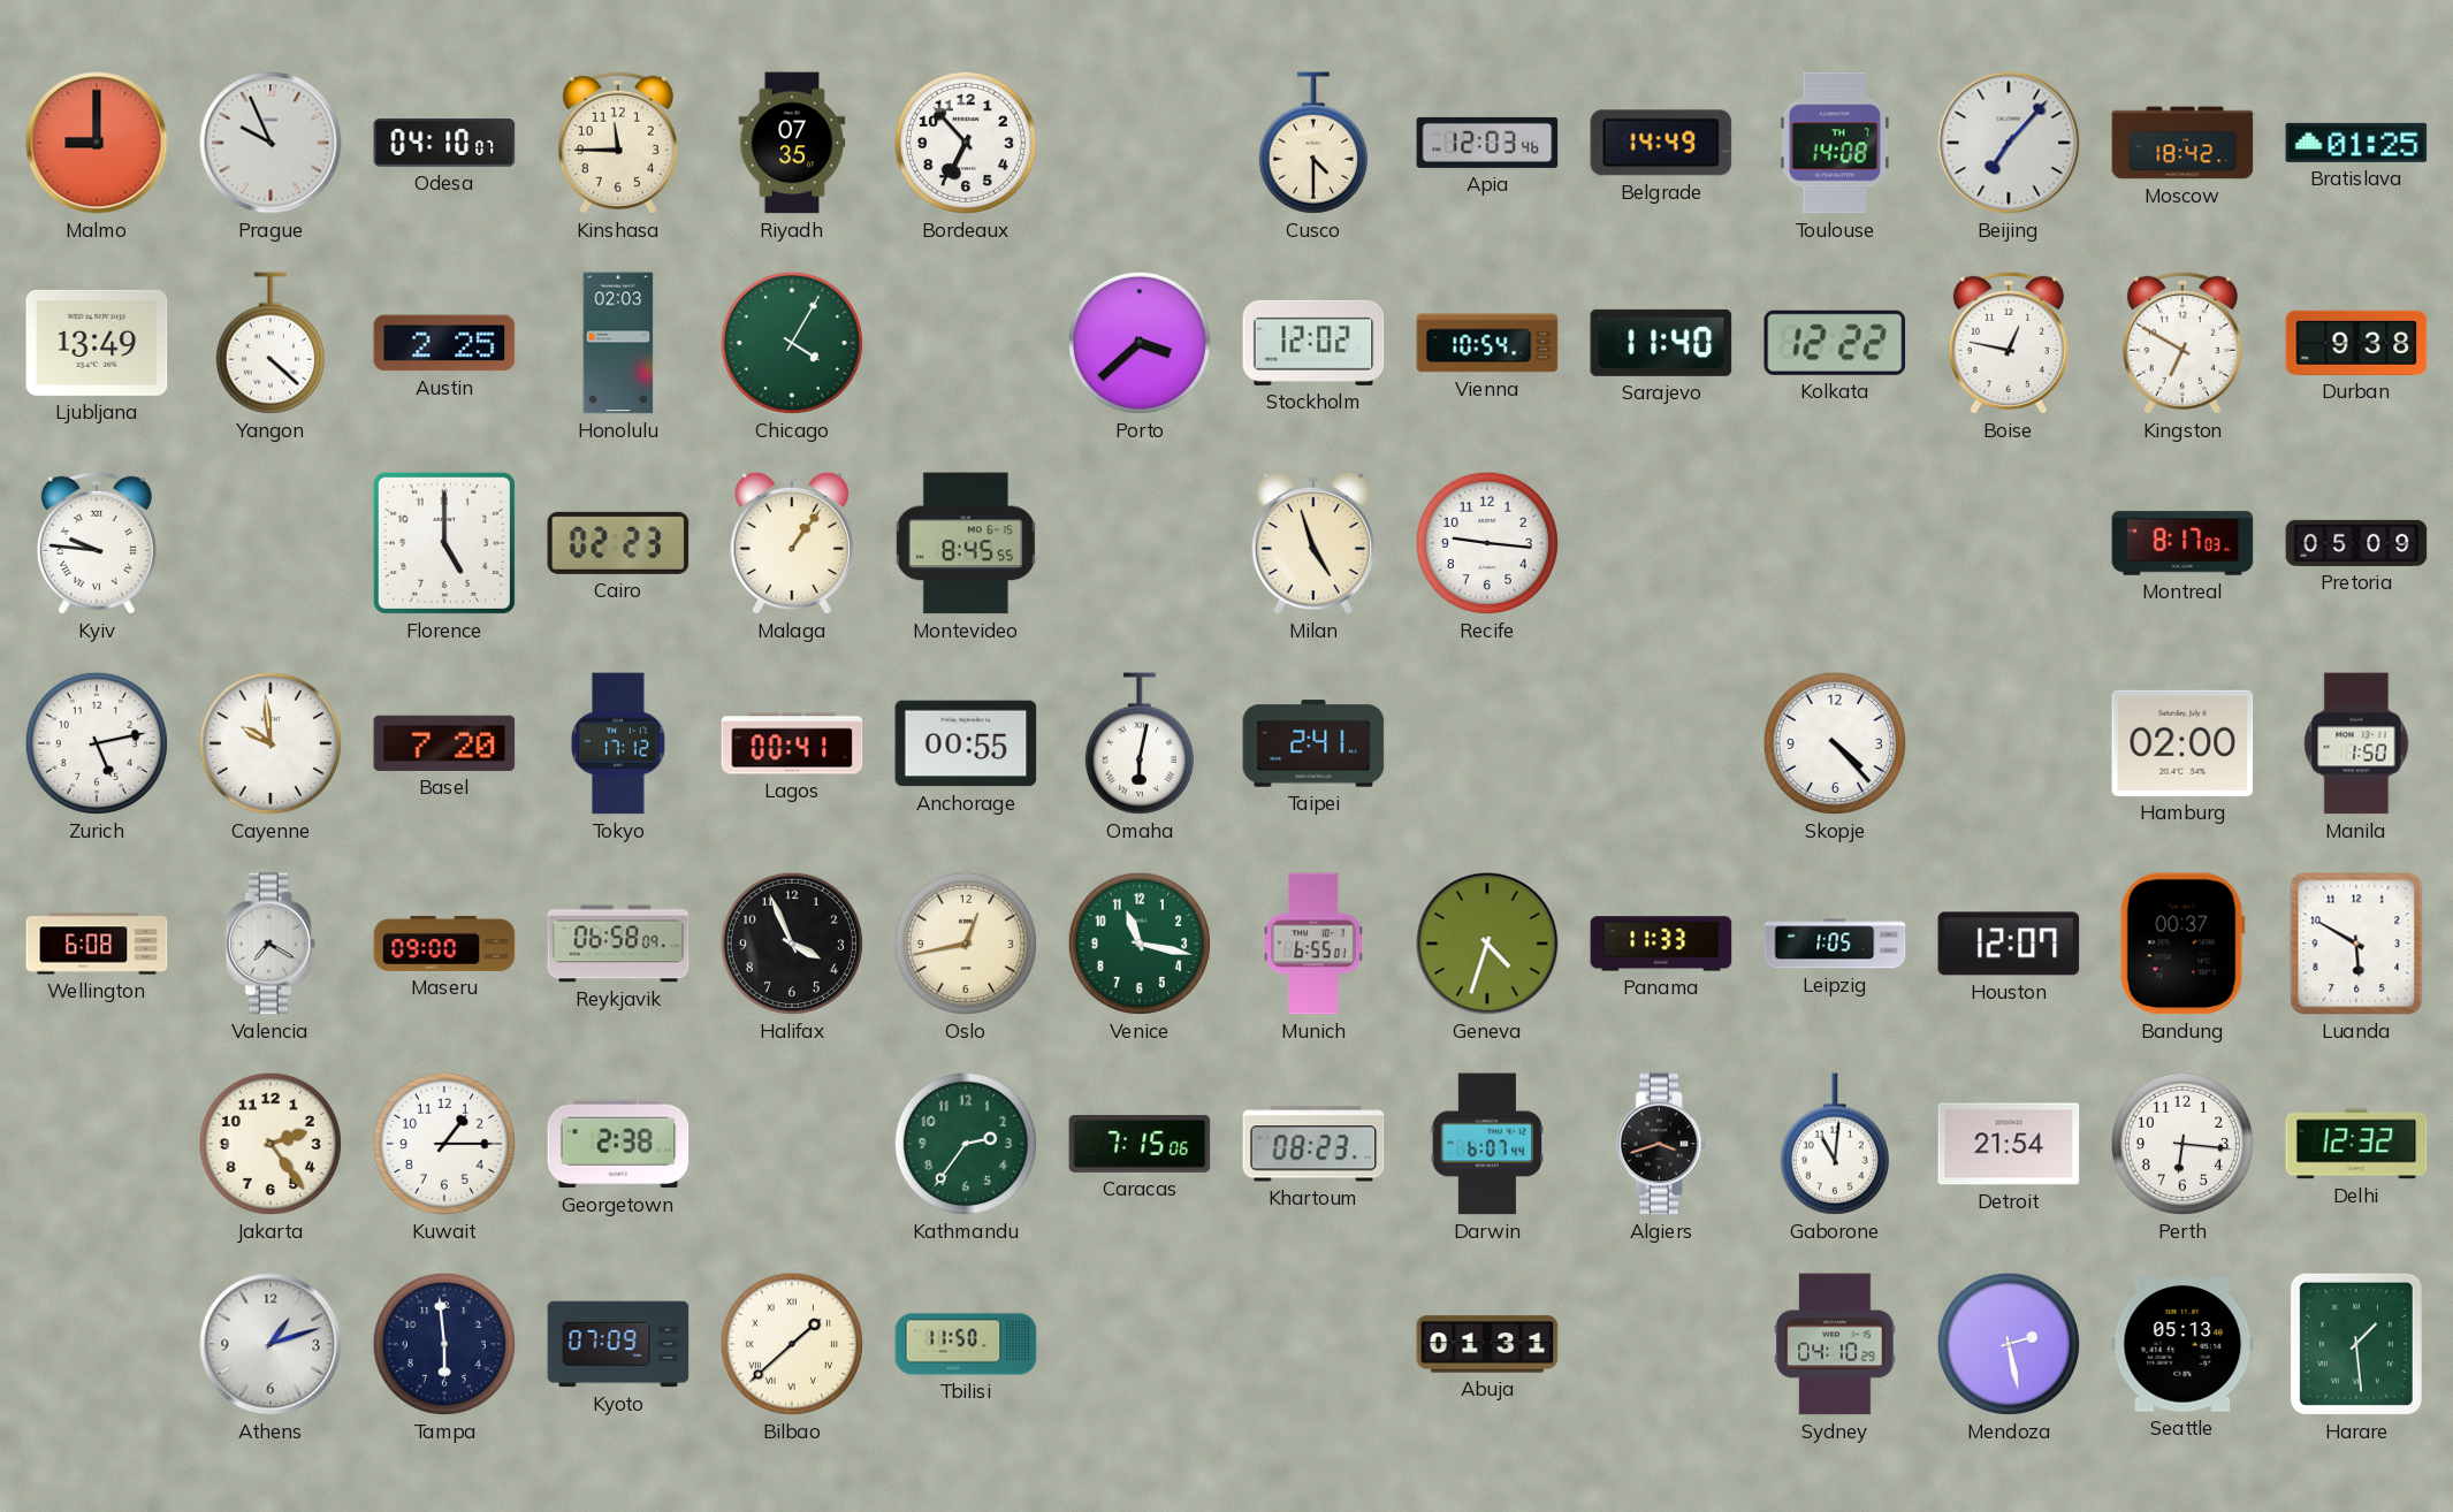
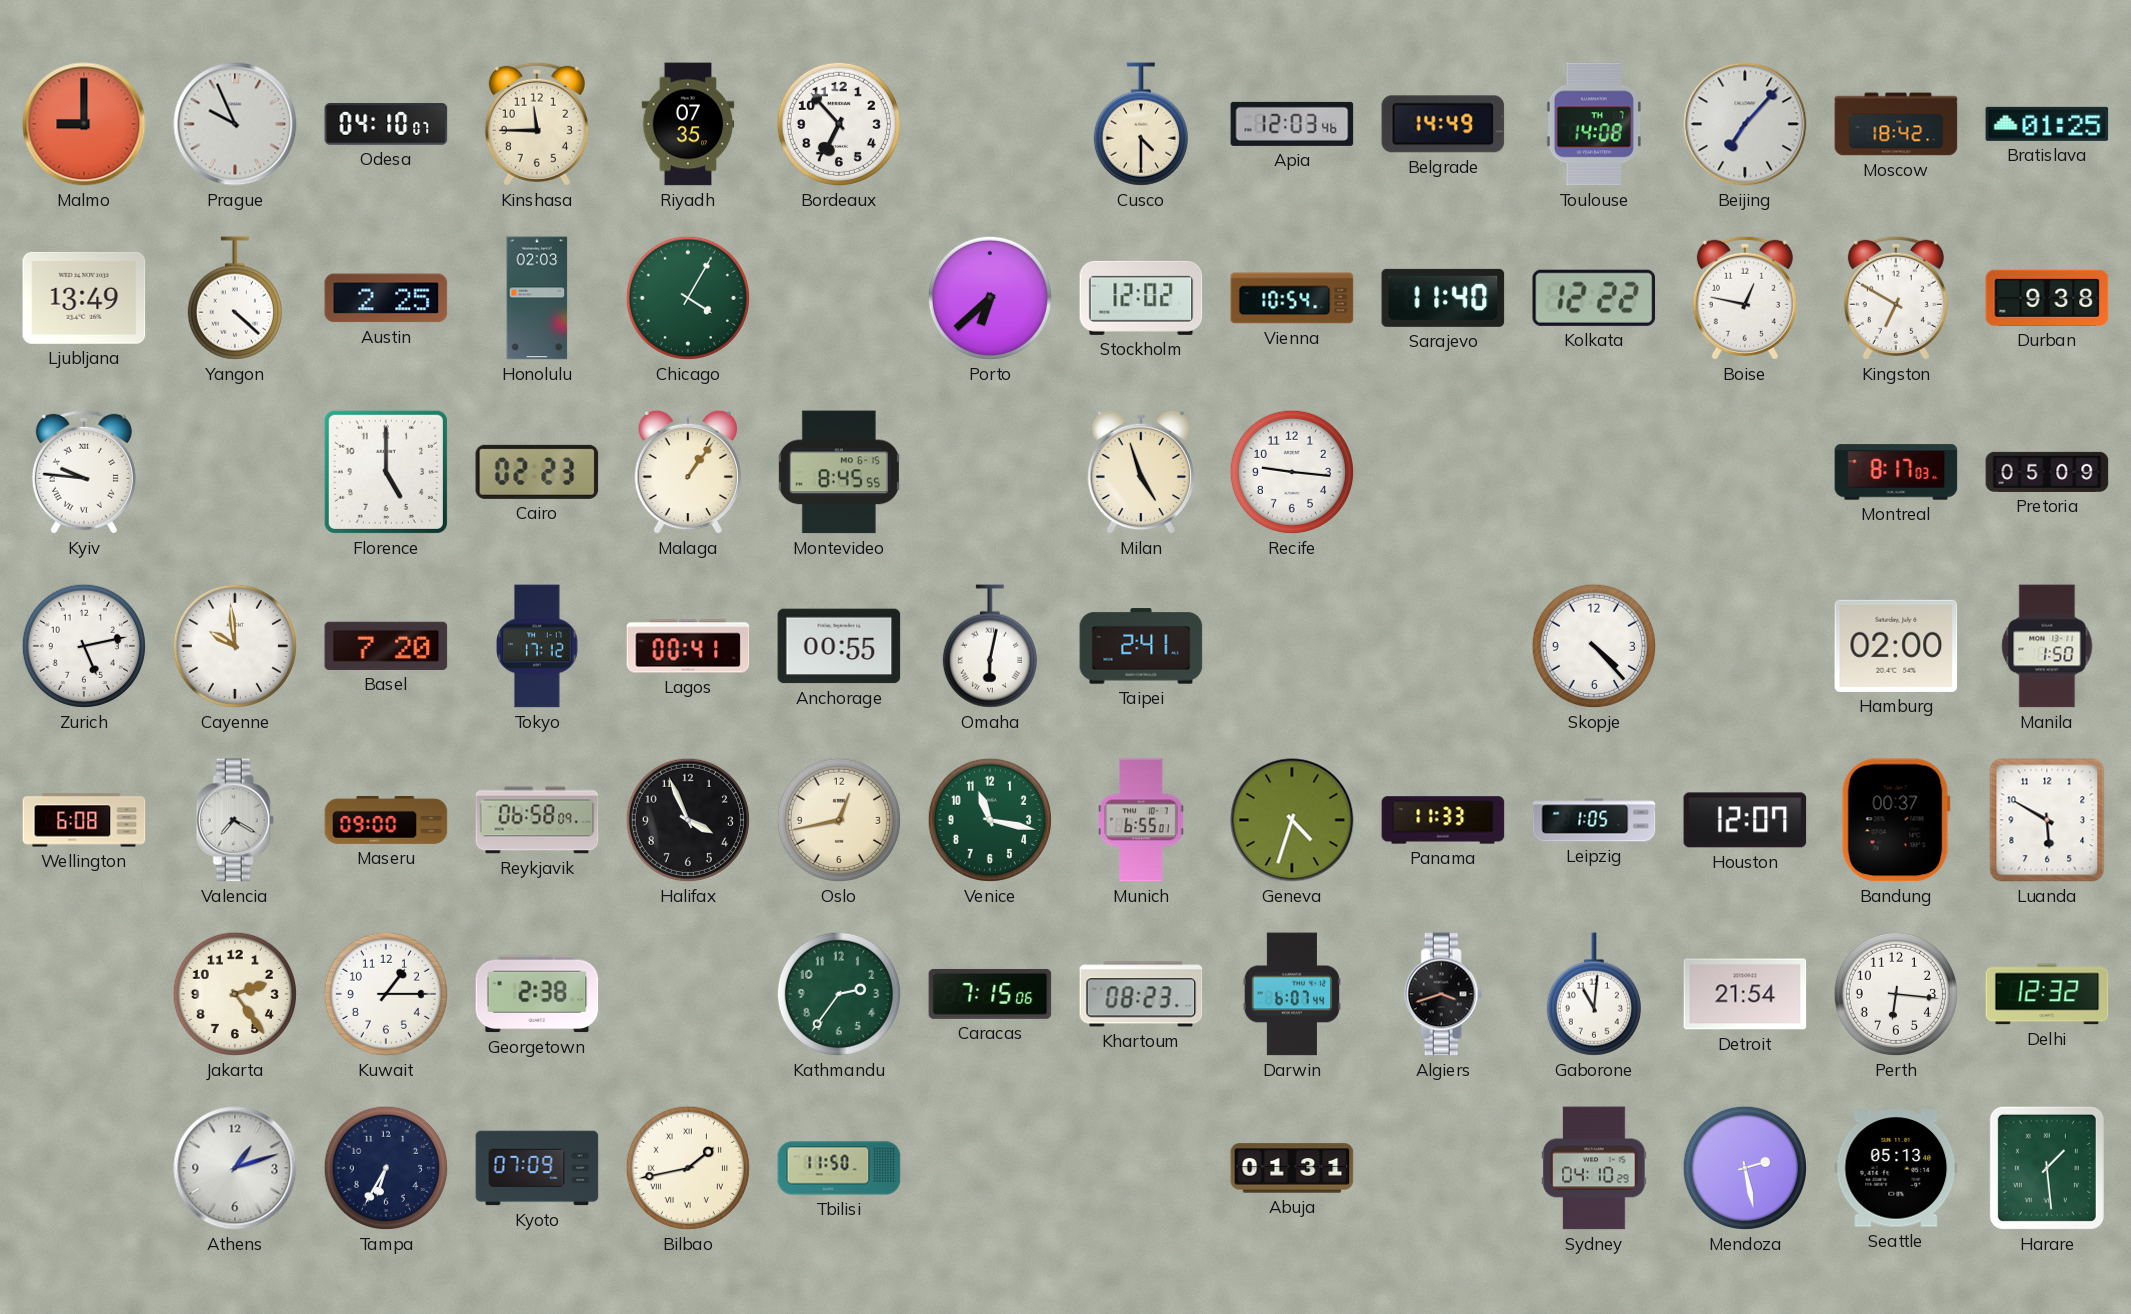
Porto: 3:38 -> 6:38
Tampa: 5:59 -> 6:35
Bilbao: 1:38 -> 1:43
